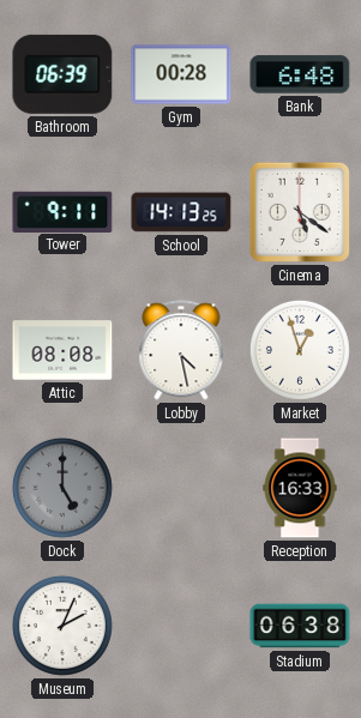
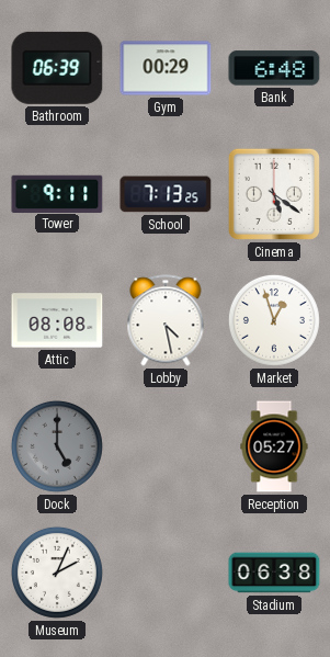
Gym: 00:28 -> 00:29
School: 14:13 -> 7:13
Reception: 16:33 -> 05:27
